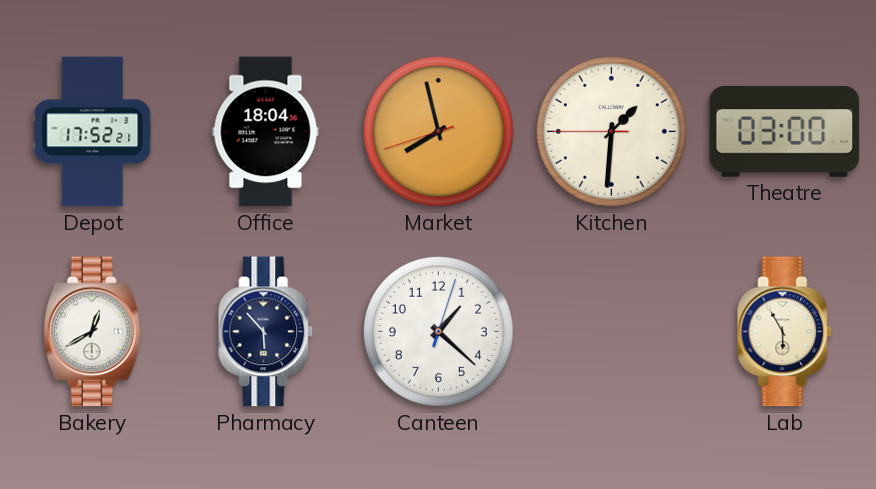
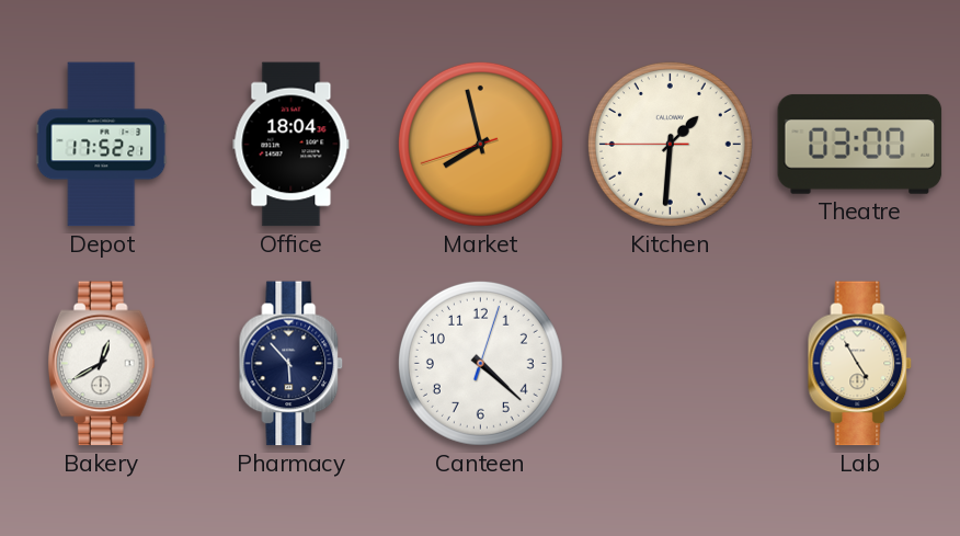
Canteen: 1:22 -> 4:22
Lab: 5:55 -> 4:55
